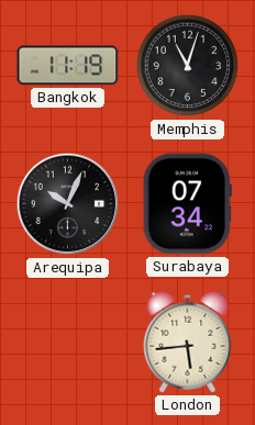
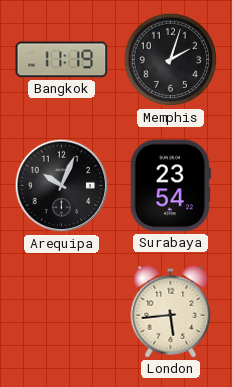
Memphis: 11:03 -> 2:03
Surabaya: 07:34 -> 23:54
